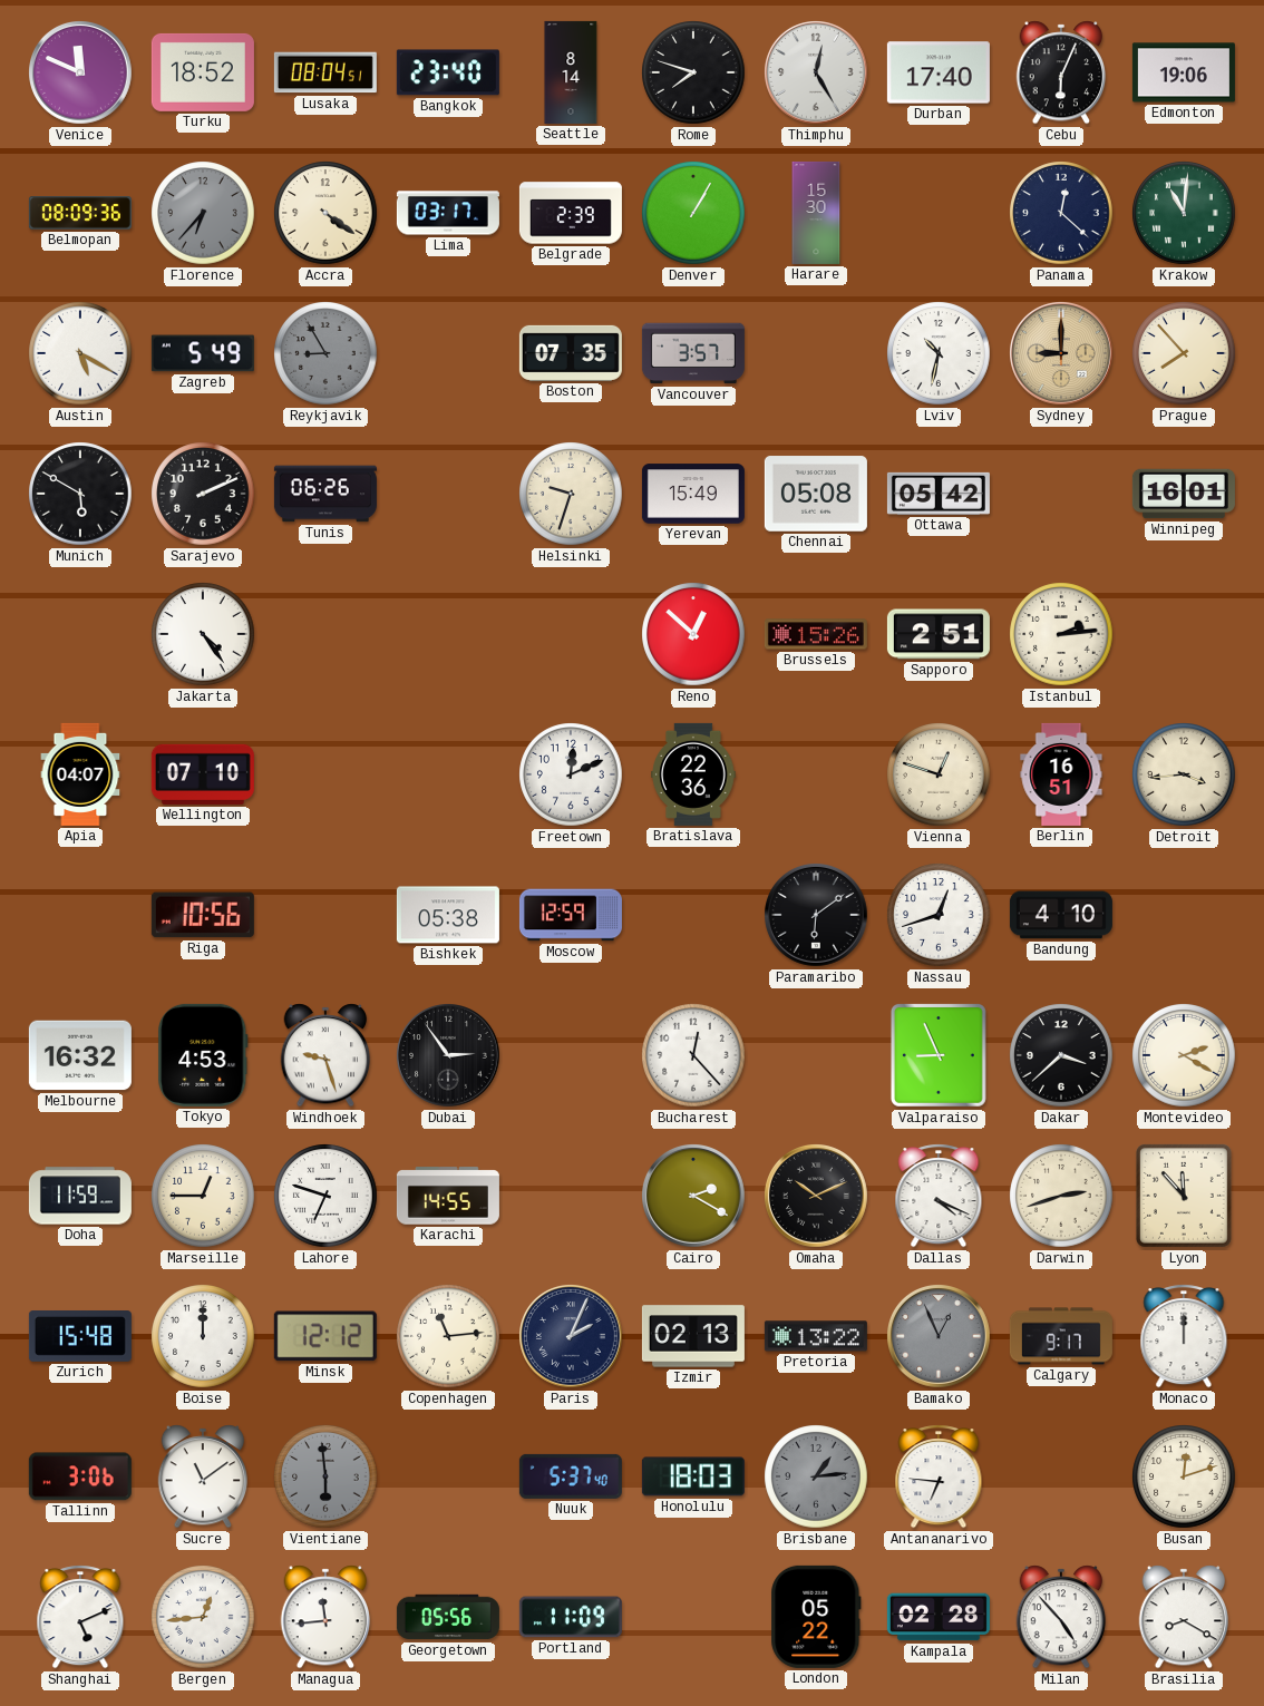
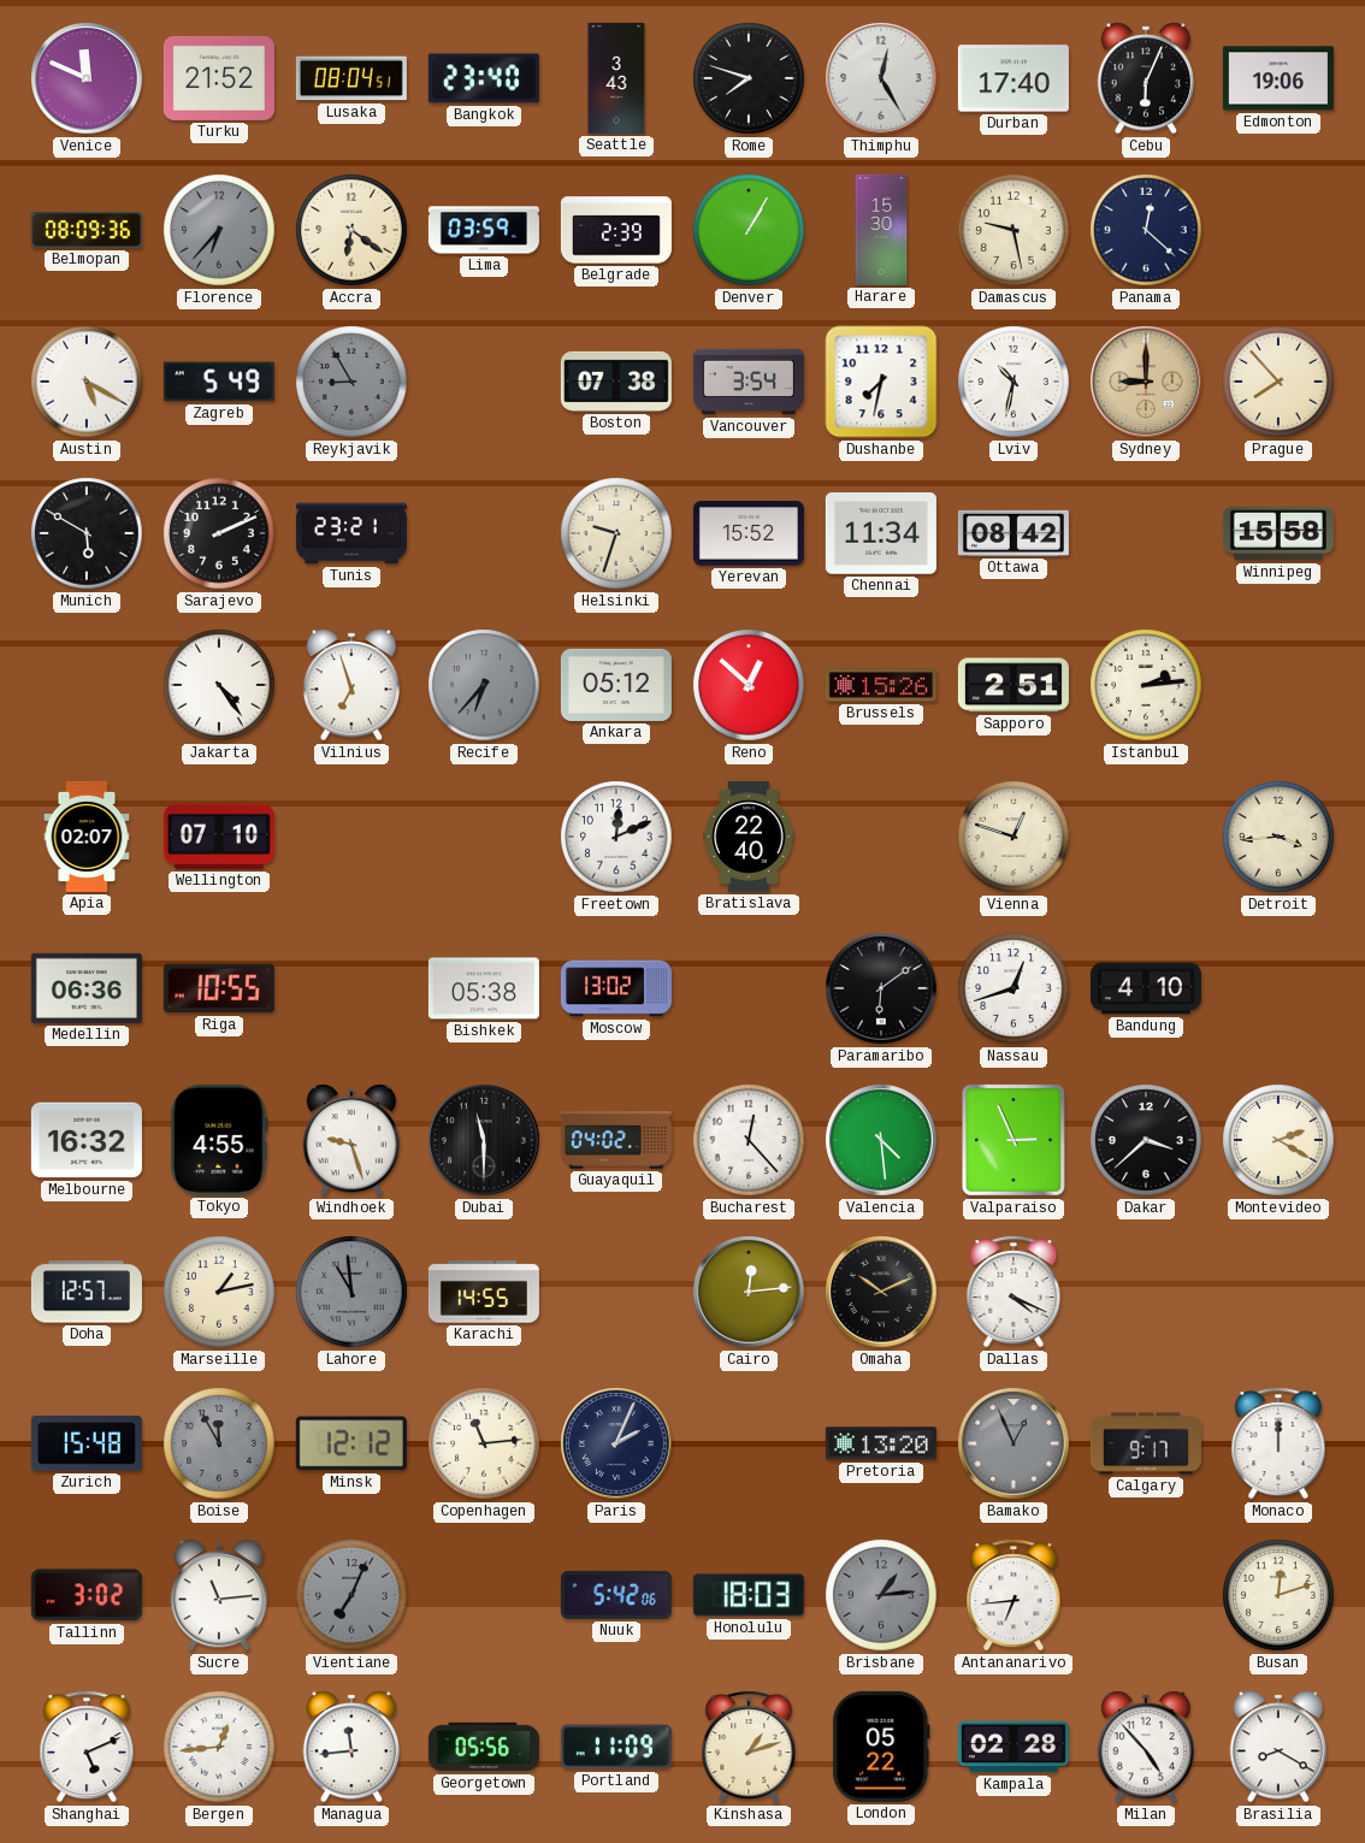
Turku: 18:52 -> 21:52
Seattle: 8:14 -> 3:43
Accra: 4:21 -> 6:21
Lima: 03:17 -> 03:59
Damascus: none -> 9:28
Krakow: 11:01 -> none
Boston: 07:35 -> 07:38
Vancouver: 3:57 -> 3:54
Dushanbe: none -> 7:32
Tunis: 06:26 -> 23:21
Yerevan: 15:49 -> 15:52
Chennai: 05:08 -> 11:34
Ottawa: 05:42 -> 08:42
Winnipeg: 16:01 -> 15:58
Vilnius: none -> 6:57
Recife: none -> 6:37
Ankara: none -> 05:12
Apia: 04:07 -> 02:07
Bratislava: 22:36 -> 22:40
Berlin: 16:51 -> none
Medellin: none -> 06:36
Riga: 10:56 -> 10:55
Moscow: 12:59 -> 13:02
Tokyo: 4:53 -> 4:55
Dubai: 2:54 -> 11:30
Guayaquil: none -> 04:02
Valencia: none -> 4:29
Valparaiso: 8:56 -> 2:56
Doha: 11:59 -> 12:57
Marseille: 12:45 -> 1:13
Lahore: 6:48 -> 10:59
Lahore dial: white -> grey
Cairo: 2:20 -> 12:14
Darwin: 2:42 -> none
Lyon: 11:53 -> none
Boise: 12:00 -> 11:55
Boise dial: white -> grey
Izmir: 02:13 -> none
Pretoria: 13:22 -> 13:20
Tallinn: 3:06 -> 3:02
Sucre: 11:09 -> 11:14
Vientiane: 5:59 -> 7:04
Nuuk: 5:37 -> 5:42
Antananarivo: 6:46 -> 6:44
Kinshasa: none -> 1:12
